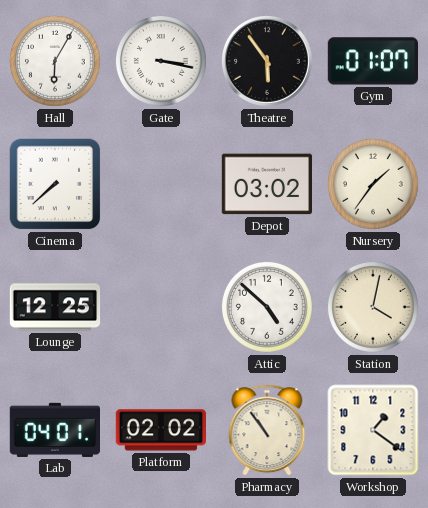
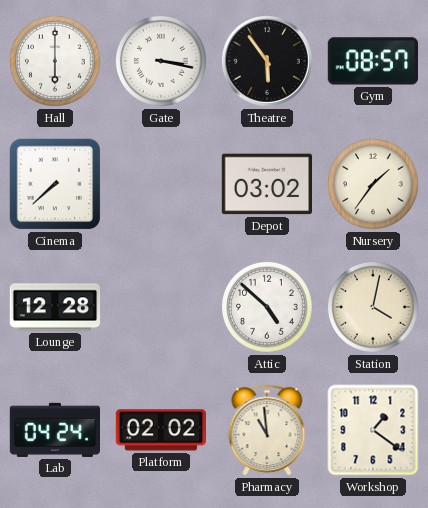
Hall: 6:05 -> 6:00
Gym: 01:07 -> 08:57
Lounge: 12:25 -> 12:28
Lab: 04:01 -> 04:24
Pharmacy: 10:54 -> 10:59
